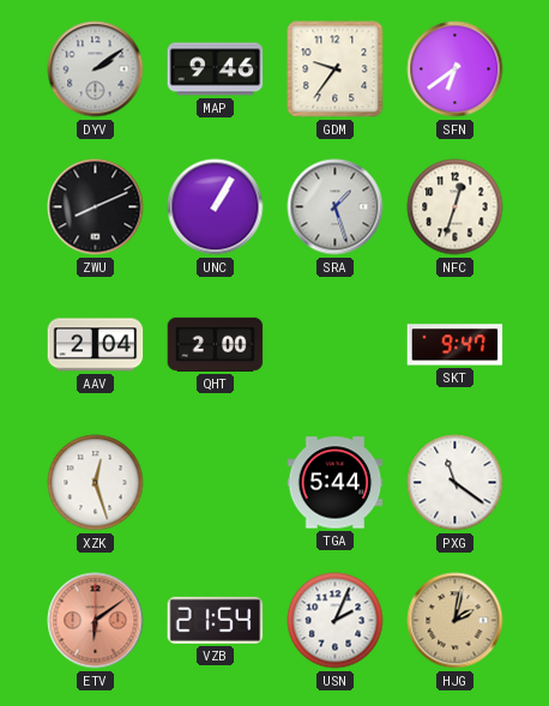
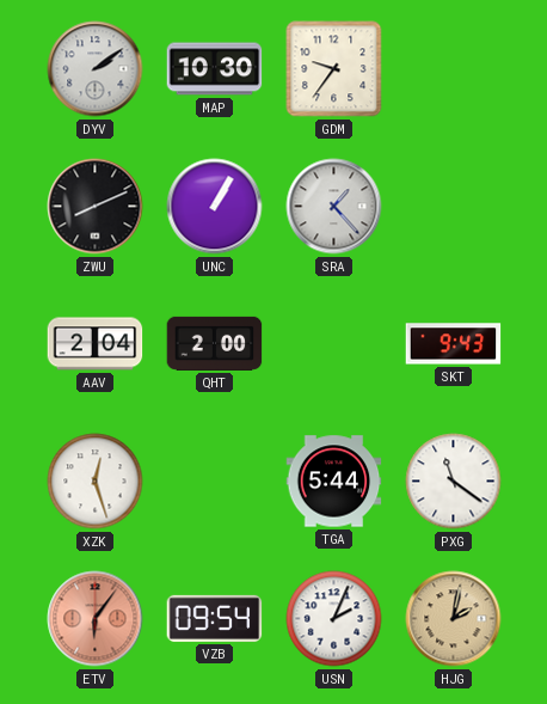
MAP: 9:46 -> 10:30
SFN: 6:39 -> none
SRA: 1:27 -> 1:23
NFC: 12:33 -> none
SKT: 9:47 -> 9:43
ETV: 6:09 -> 6:06
VZB: 21:54 -> 09:54
